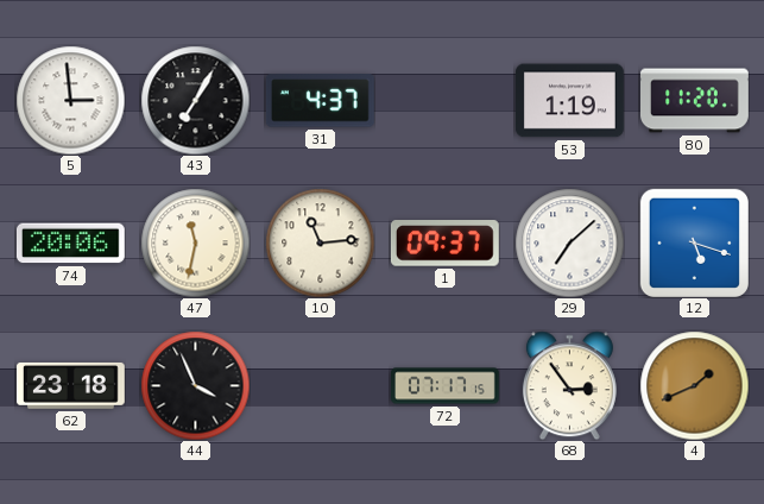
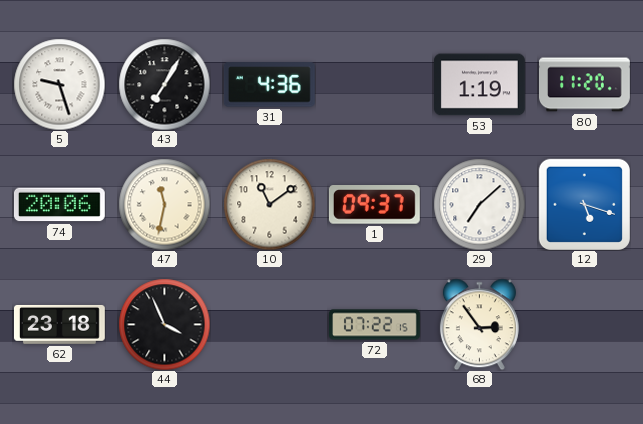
5: 2:59 -> 9:27
31: 4:37 -> 4:36
10: 11:14 -> 11:09
72: 07:17 -> 07:22
4: 1:41 -> none
